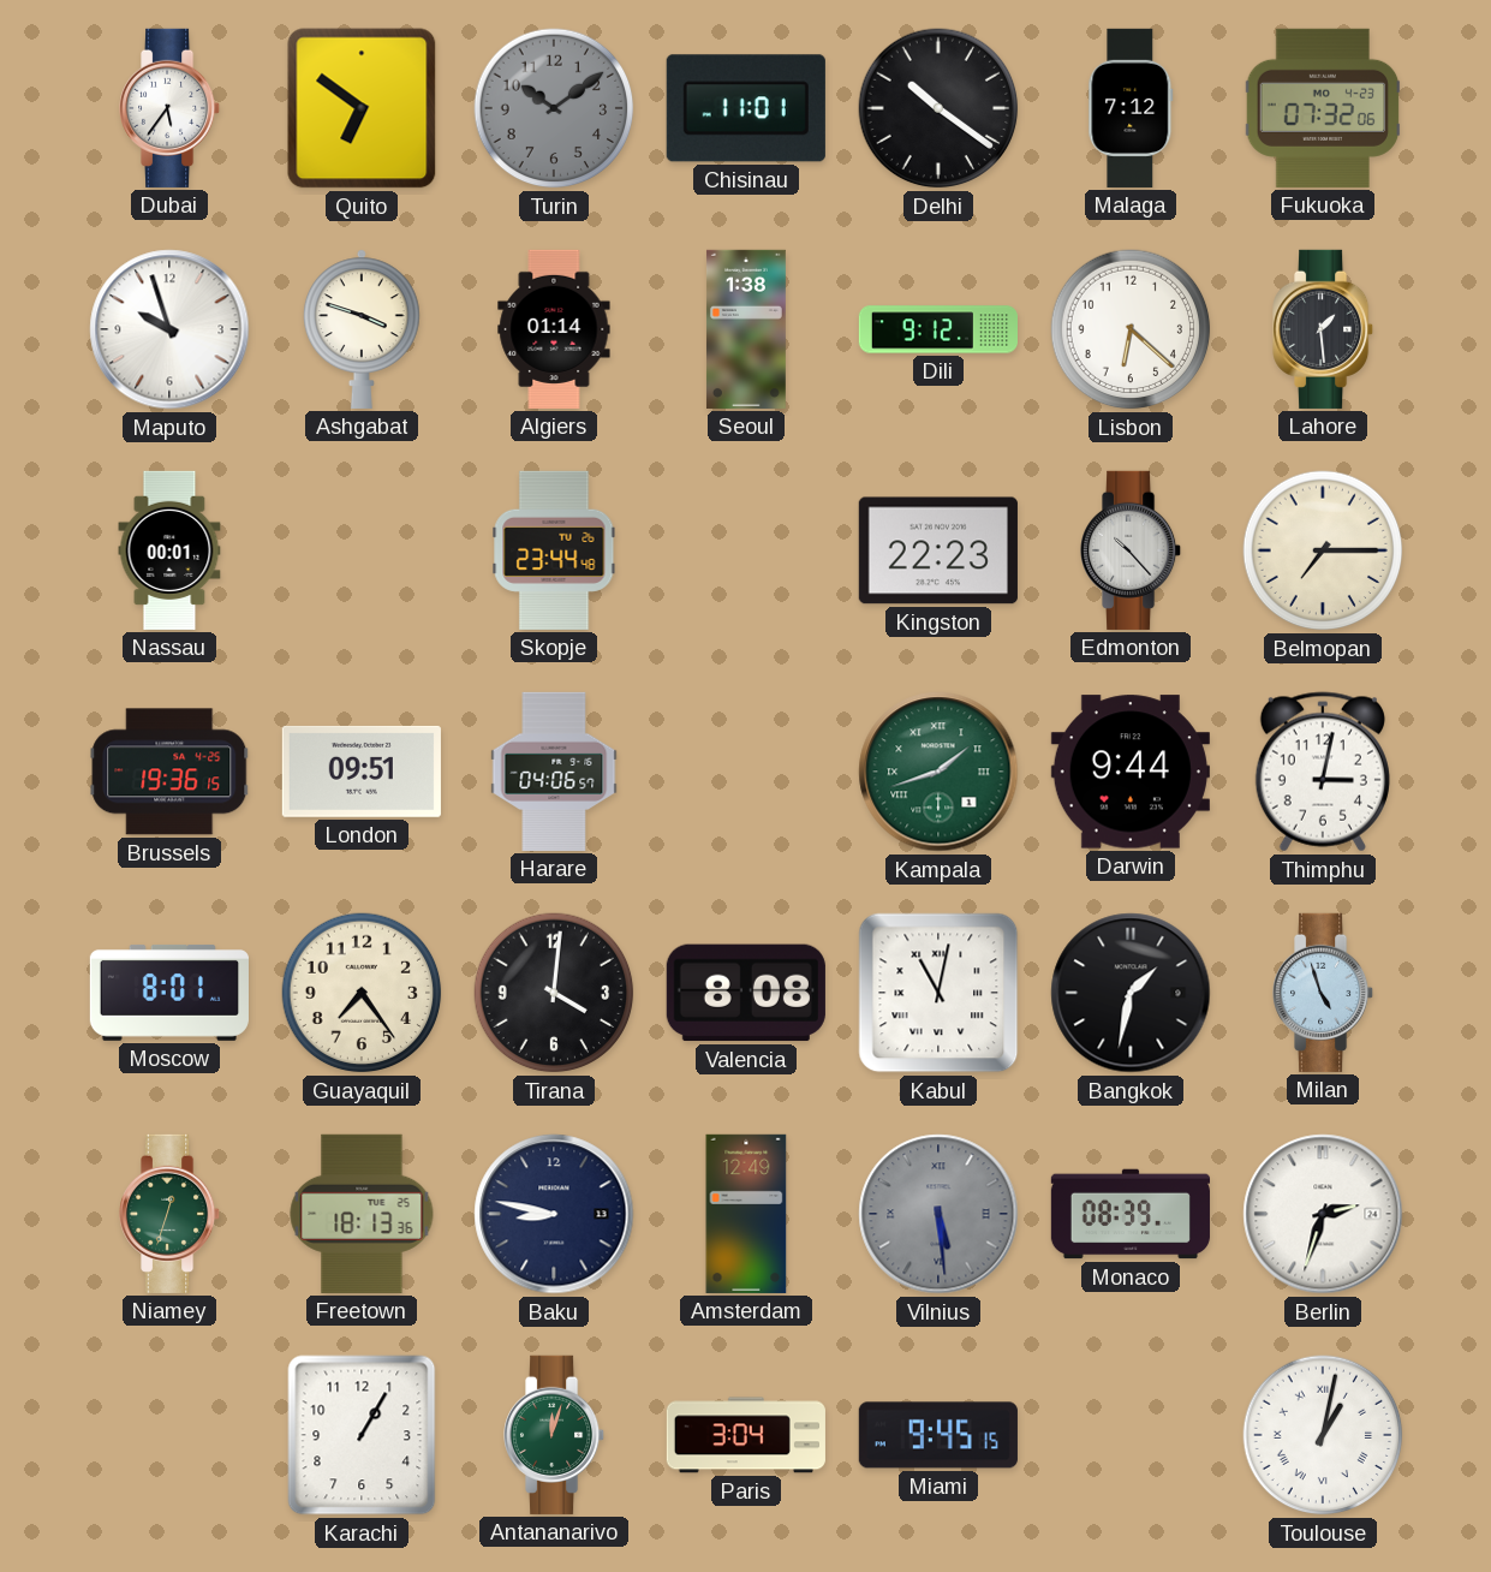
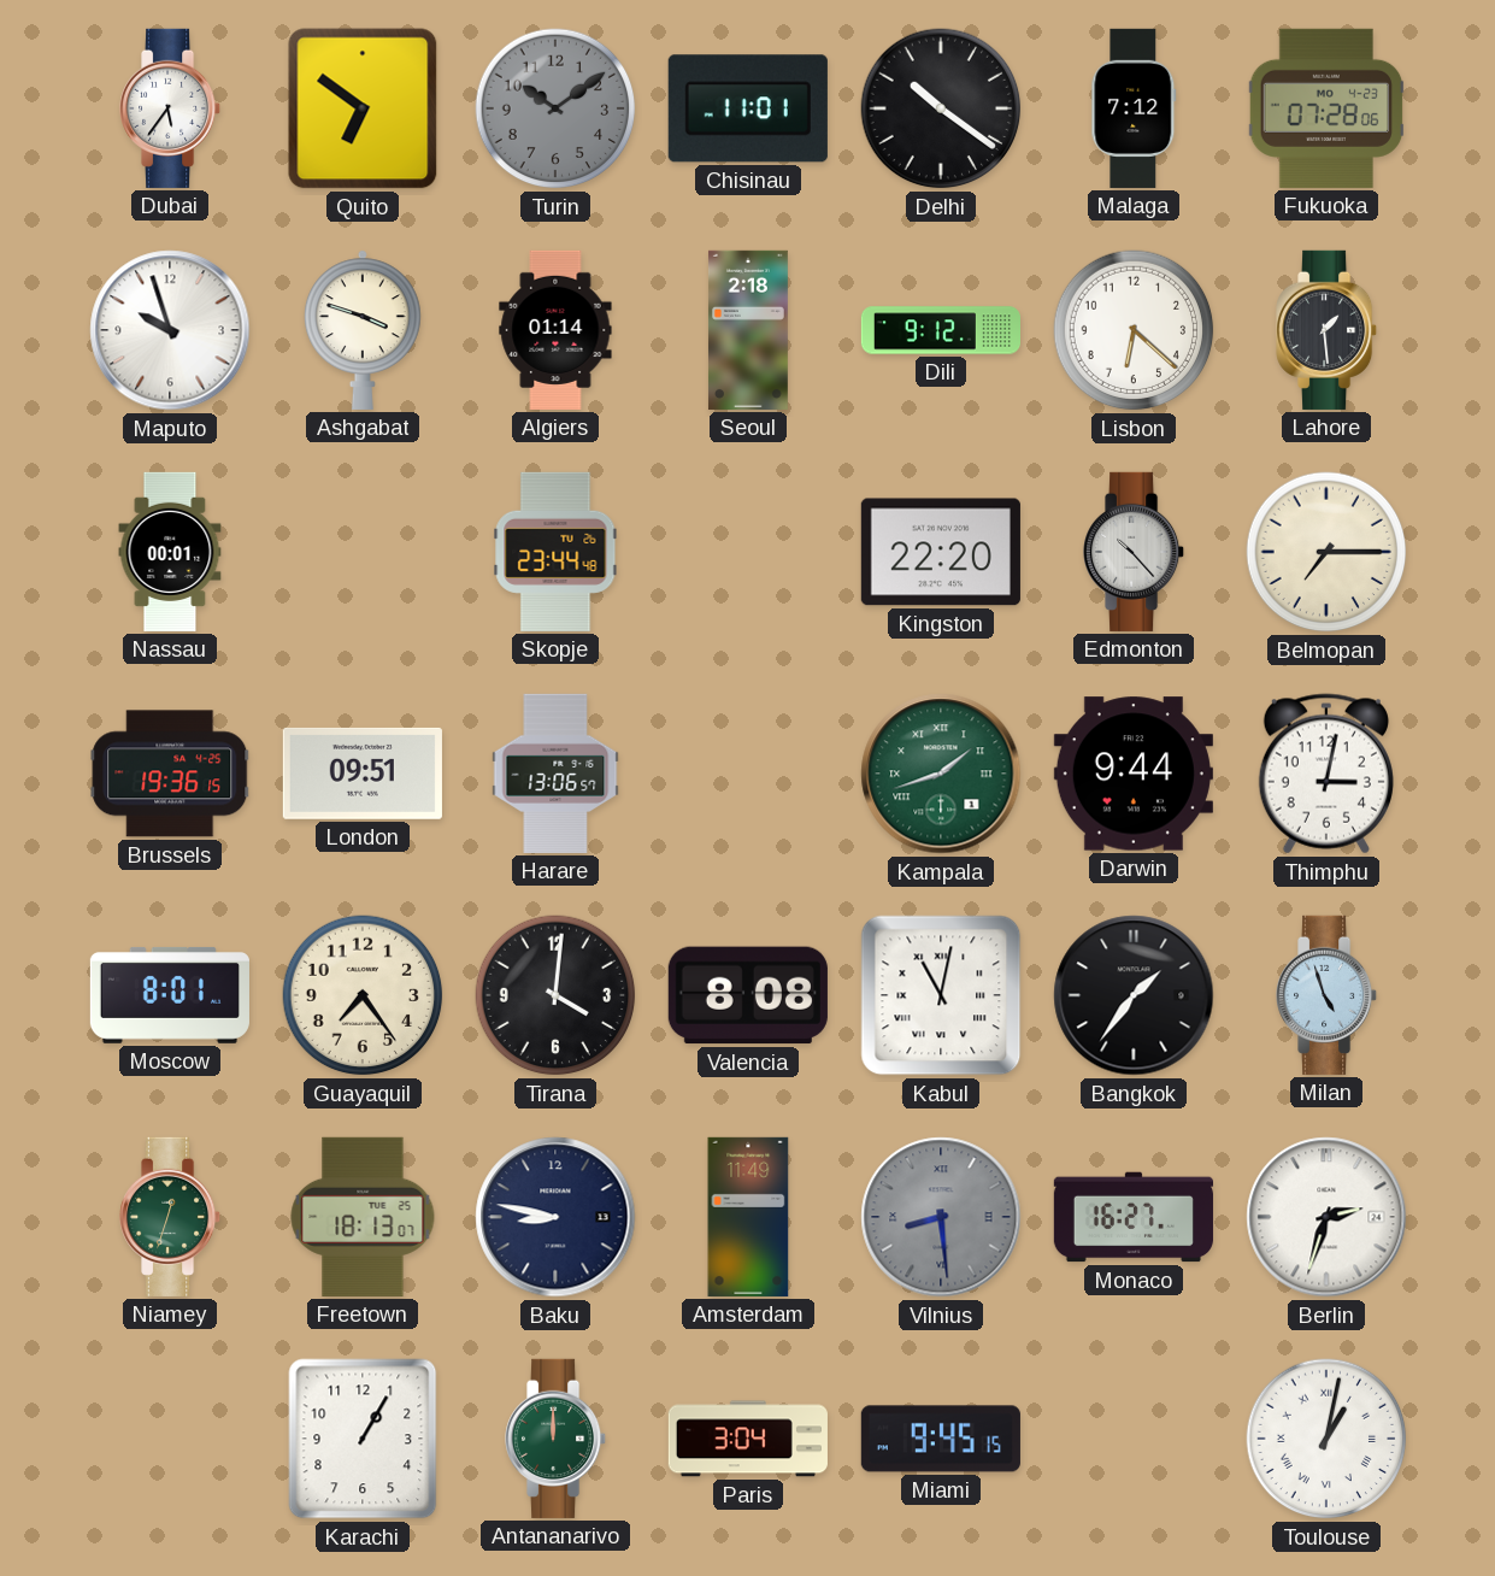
Fukuoka: 07:32 -> 07:28
Seoul: 1:38 -> 2:18
Kingston: 22:23 -> 22:20
Harare: 04:06 -> 13:06
Bangkok: 1:32 -> 1:36
Freetown: 18:13:36 -> 18:13:07
Amsterdam: 12:49 -> 11:49
Vilnius: 5:29 -> 8:29
Monaco: 08:39 -> 16:27
Antananarivo: 12:03 -> 12:00
